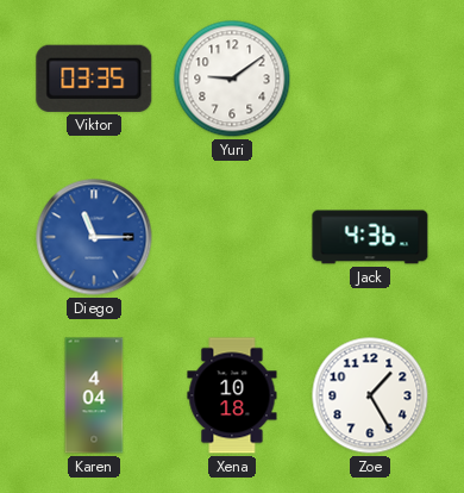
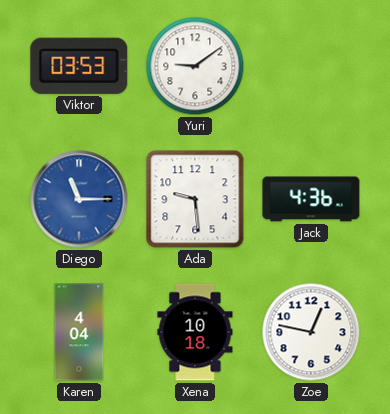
Viktor: 03:35 -> 03:53
Ada: none -> 9:29
Zoe: 1:25 -> 12:47
